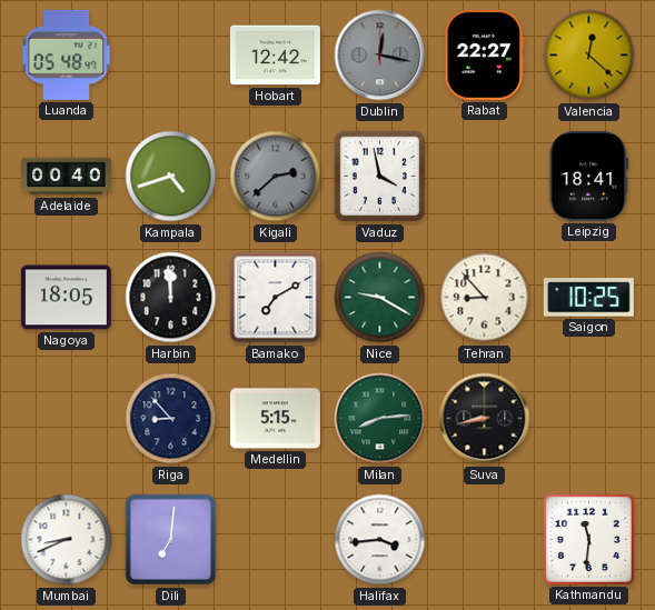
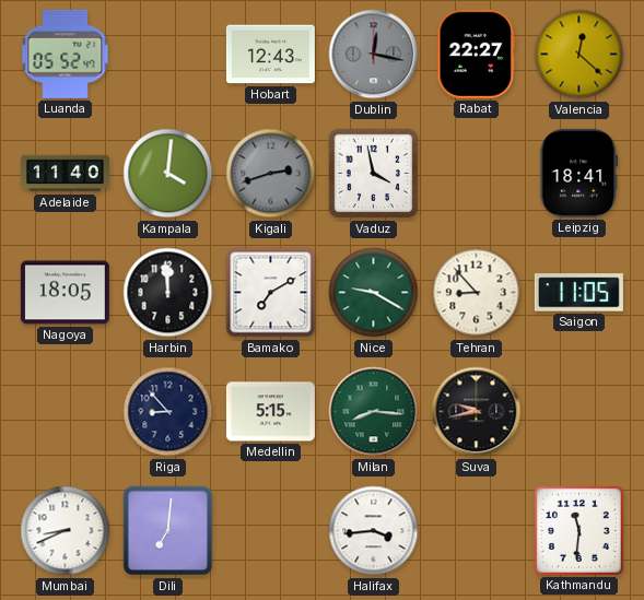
Luanda: 05:48 -> 05:52
Hobart: 12:42 -> 12:43
Adelaide: 00:40 -> 11:40
Kampala: 4:42 -> 4:01
Kigali: 2:38 -> 2:42
Saigon: 10:25 -> 11:05
Milan: 8:14 -> 8:16
Suva: 8:43 -> 9:43
